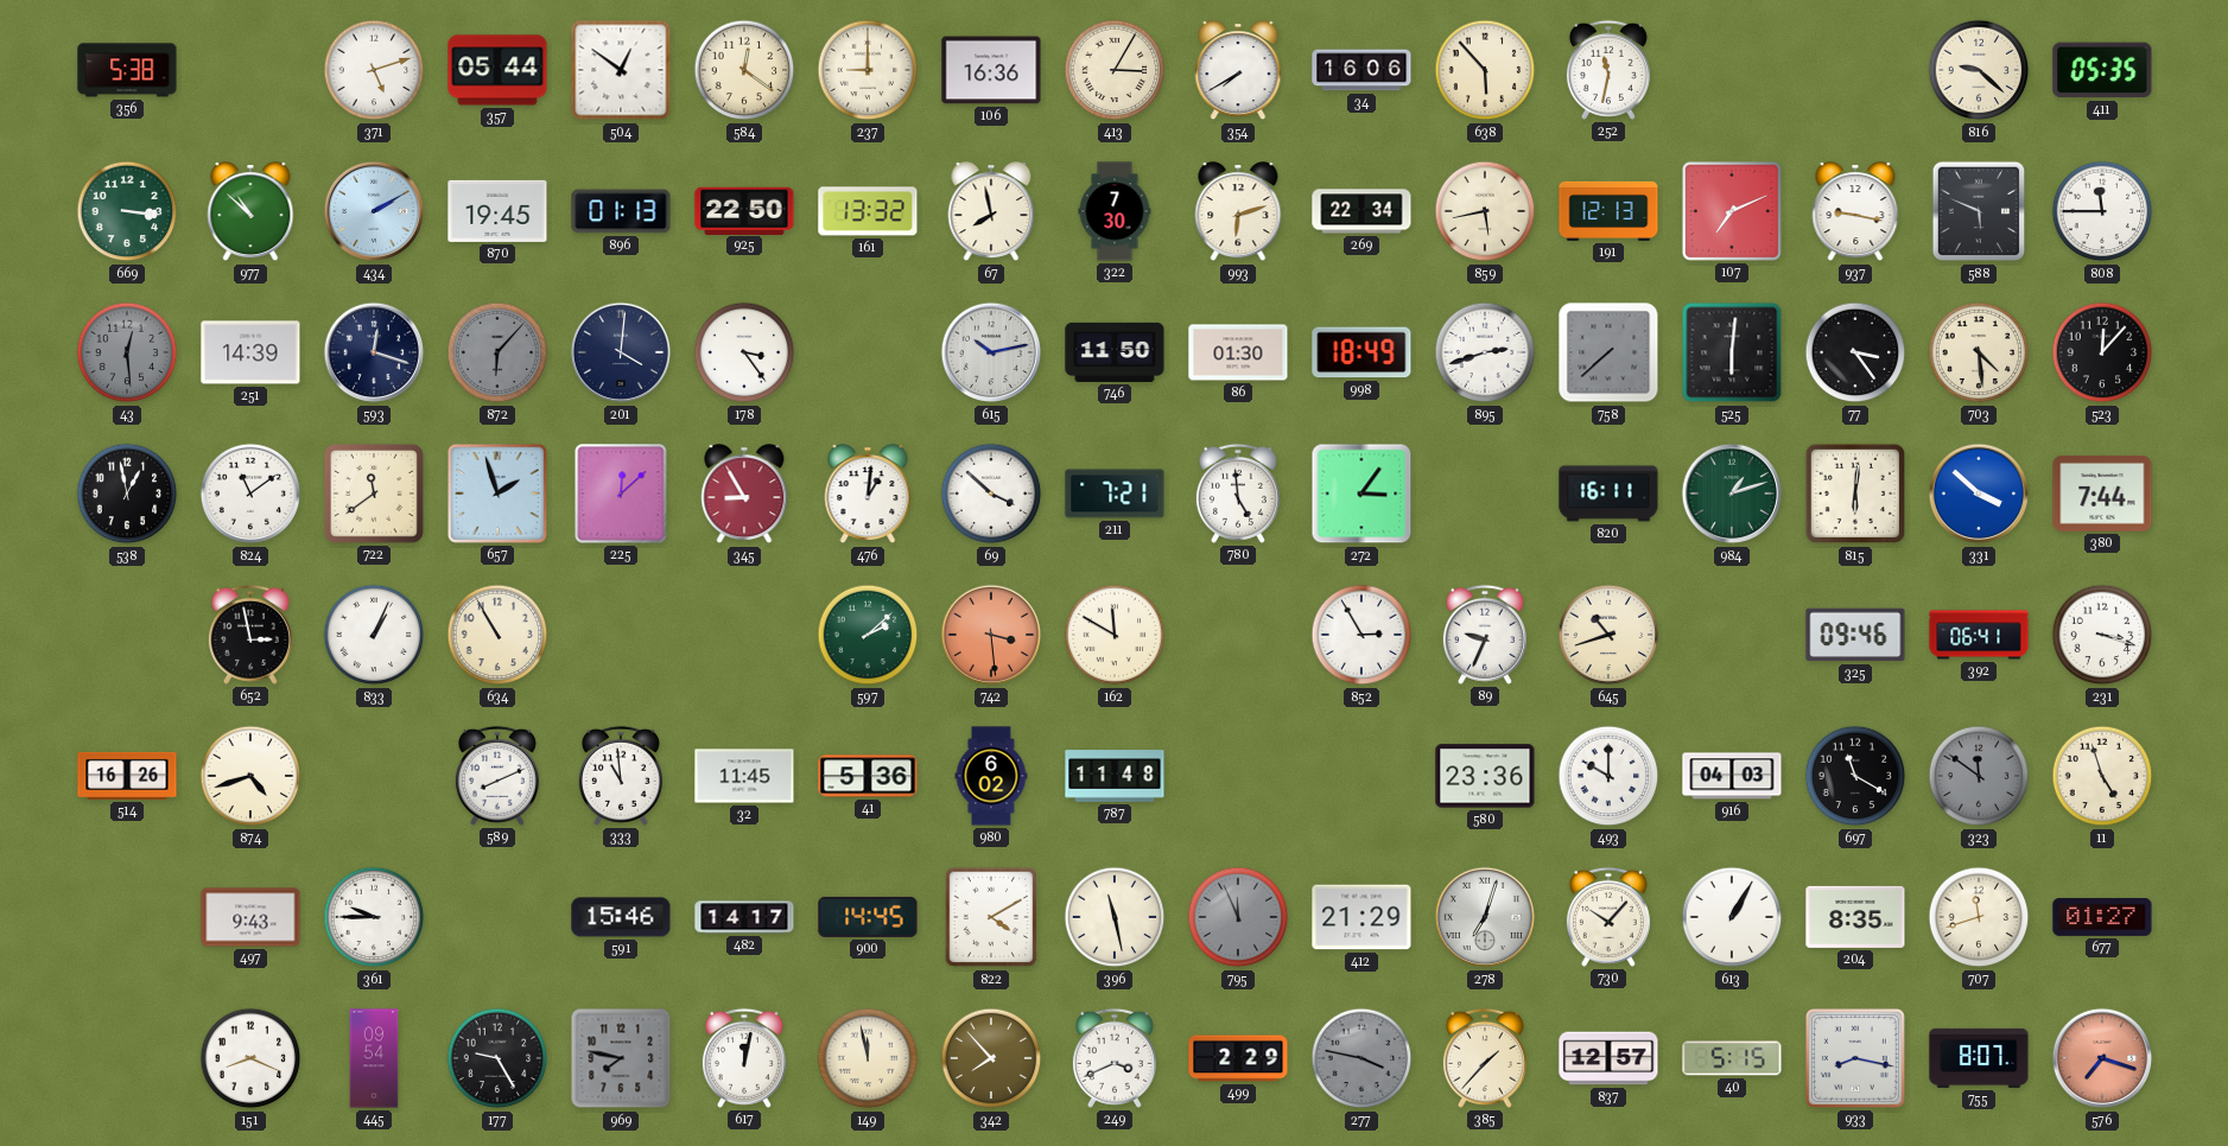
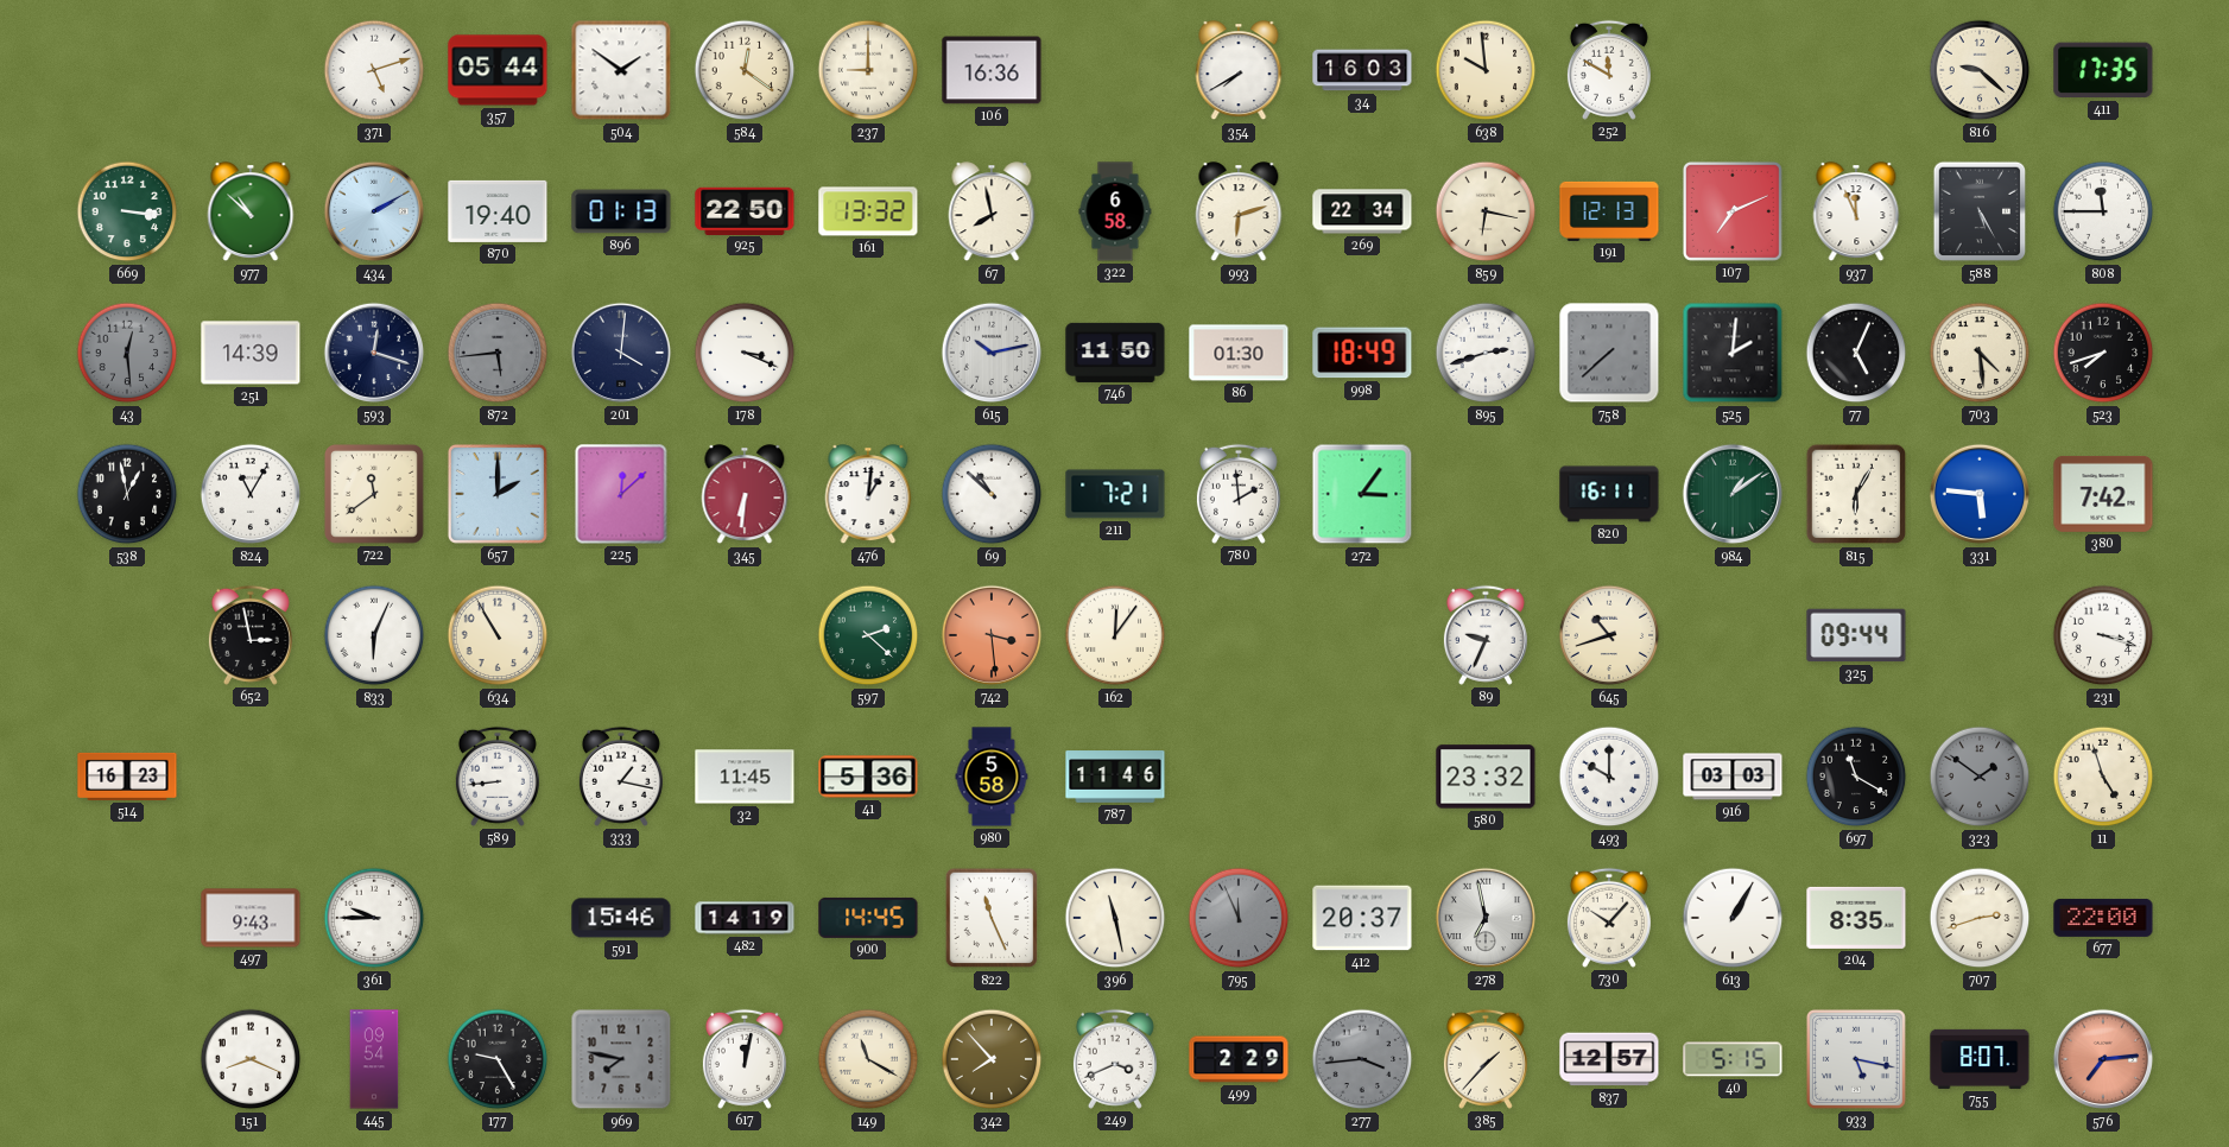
356: 5:38 -> none
504: 12:51 -> 1:51
413: 3:05 -> none
34: 16:06 -> 16:03
638: 5:53 -> 9:59
252: 11:32 -> 11:50
411: 05:35 -> 17:35
870: 19:45 -> 19:40
322: 7:30 -> 6:58
859: 5:43 -> 6:17
937: 9:17 -> 11:56
588: 5:49 -> 5:25
872: 6:07 -> 5:44
178: 3:24 -> 3:19
525: 6:01 -> 2:01
77: 3:24 -> 5:04
523: 12:07 -> 7:42
824: 11:09 -> 11:05
657: 1:57 -> 2:00
345: 8:55 -> 6:31
69: 3:52 -> 10:52
780: 4:59 -> 1:59
984: 1:12 -> 1:09
815: 6:01 -> 6:05
331: 3:52 -> 5:46
380: 7:44 -> 7:42
833: 1:04 -> 6:04
597: 2:08 -> 2:22
162: 11:50 -> 12:06
852: 2:55 -> none
325: 09:46 -> 09:44
392: 06:41 -> none
514: 16:26 -> 16:23
874: 4:42 -> none
589: 8:11 -> 8:44
333: 10:59 -> 1:17
980: 6:02 -> 5:58
787: 11:48 -> 11:46
580: 23:36 -> 23:32
916: 04:03 -> 03:03
323: 11:51 -> 1:51
482: 14:17 -> 14:19
822: 4:10 -> 11:26
412: 21:29 -> 20:37
278: 7:03 -> 6:58
707: 11:42 -> 2:42
677: 01:27 -> 22:00
149: 11:58 -> 11:20
277: 3:47 -> 3:44
933: 8:17 -> 5:17
576: 7:18 -> 7:14
